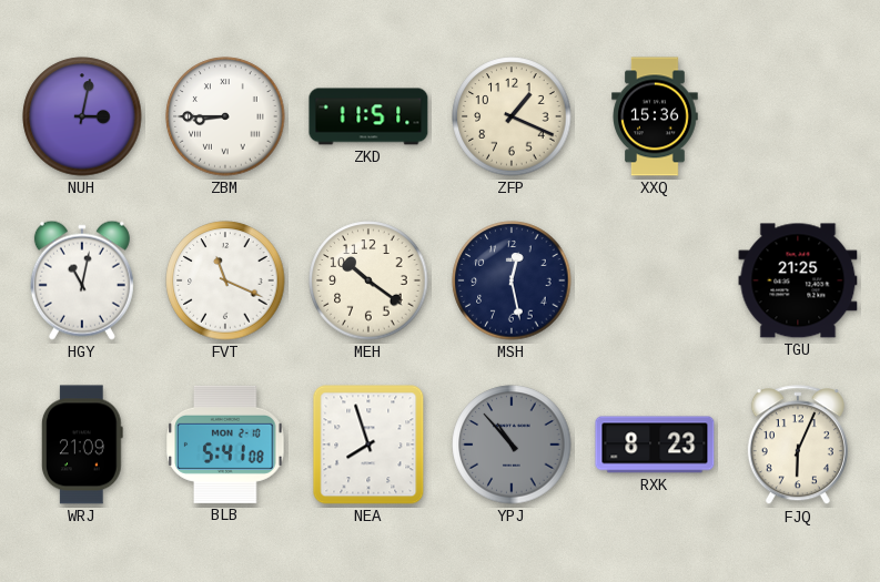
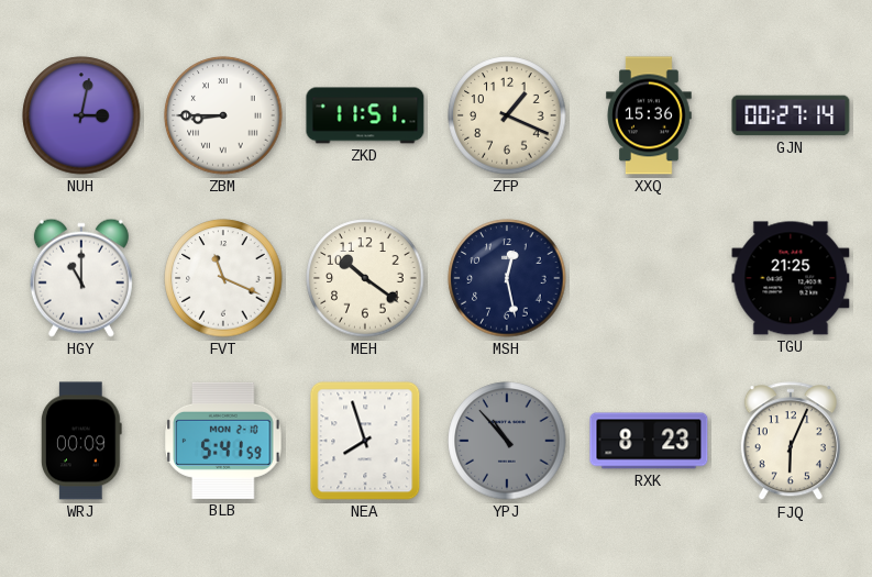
GJN: none -> 00:27
HGY: 11:02 -> 11:00
WRJ: 21:09 -> 00:09
BLB: 5:41:08 -> 5:41:59
